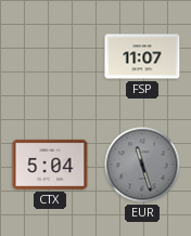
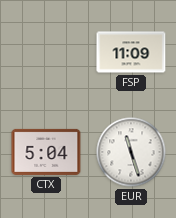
FSP: 11:07 -> 11:09
EUR dial: grey -> white
